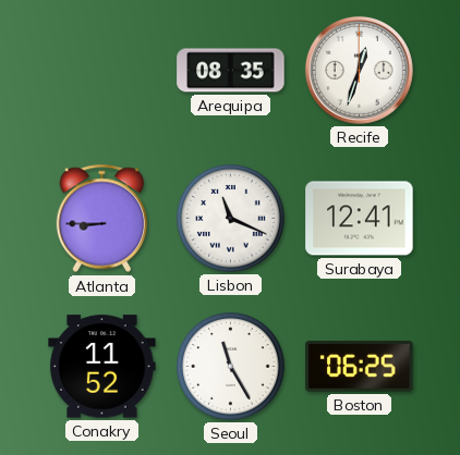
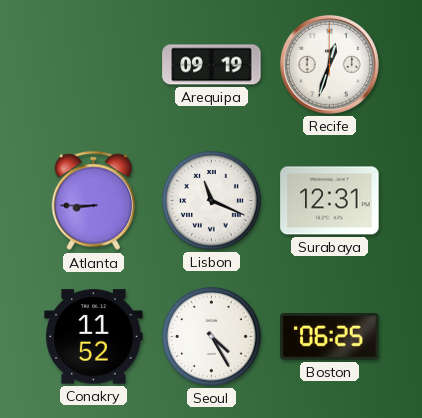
Arequipa: 08:35 -> 09:19
Surabaya: 12:41 -> 12:31
Seoul: 11:25 -> 4:25
